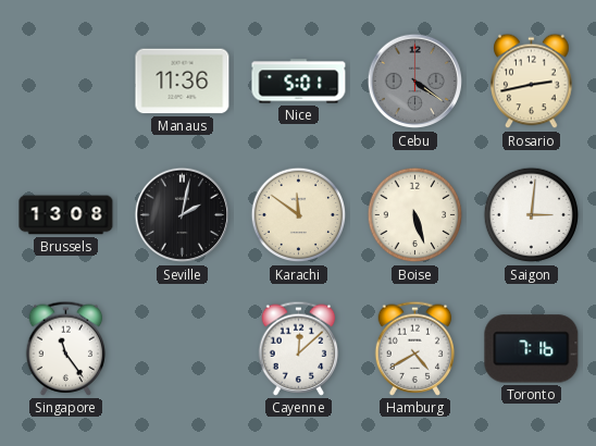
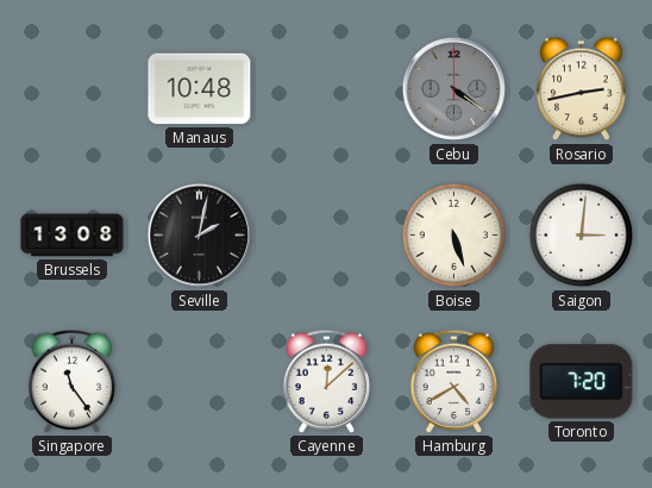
Manaus: 11:36 -> 10:48
Nice: 5:01 -> none
Karachi: 11:51 -> none
Toronto: 7:16 -> 7:20
